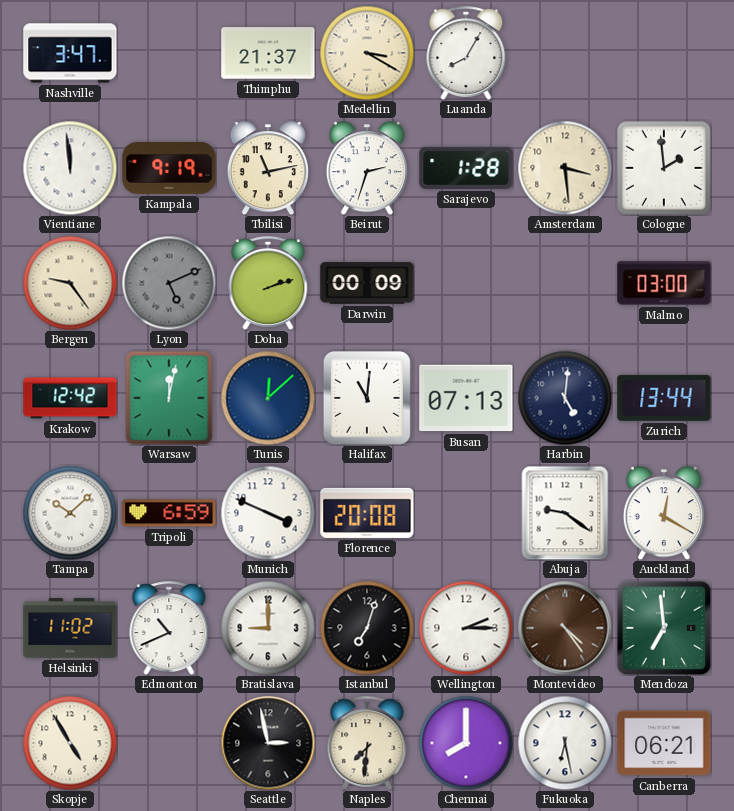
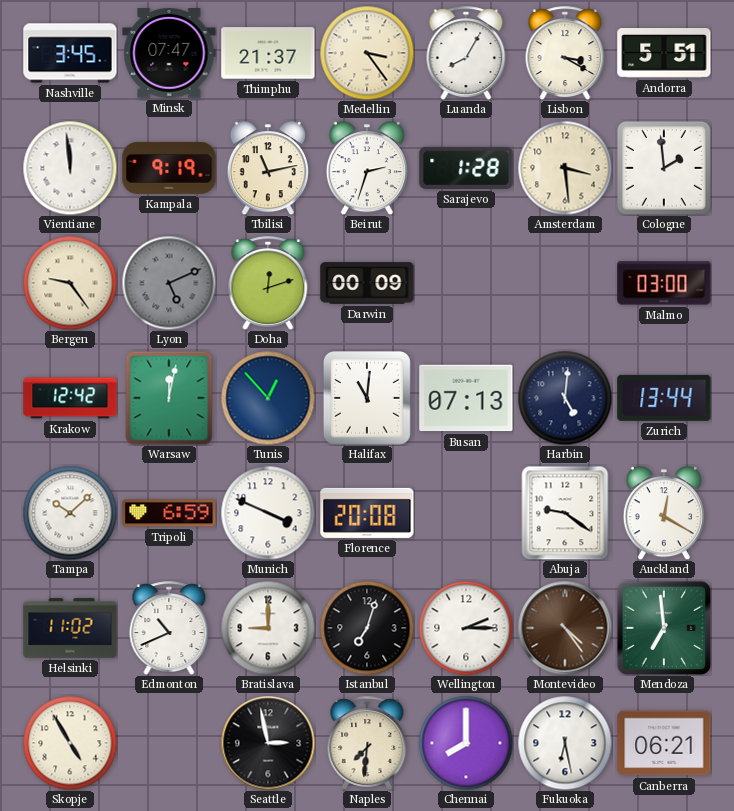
Nashville: 3:47 -> 3:45
Minsk: none -> 07:47
Medellin: 3:20 -> 3:24
Lisbon: none -> 3:20
Andorra: none -> 5:51
Doha: 2:12 -> 12:12
Tunis: 12:08 -> 12:53
